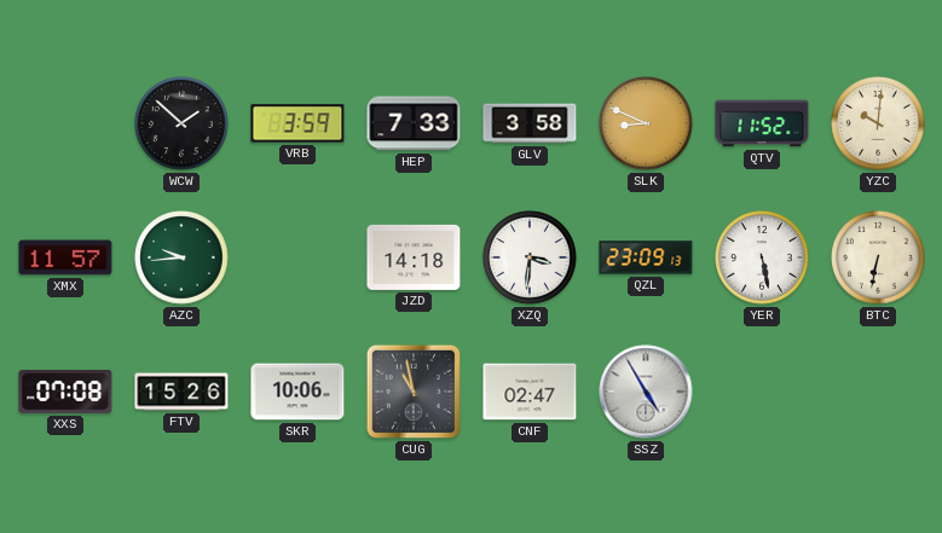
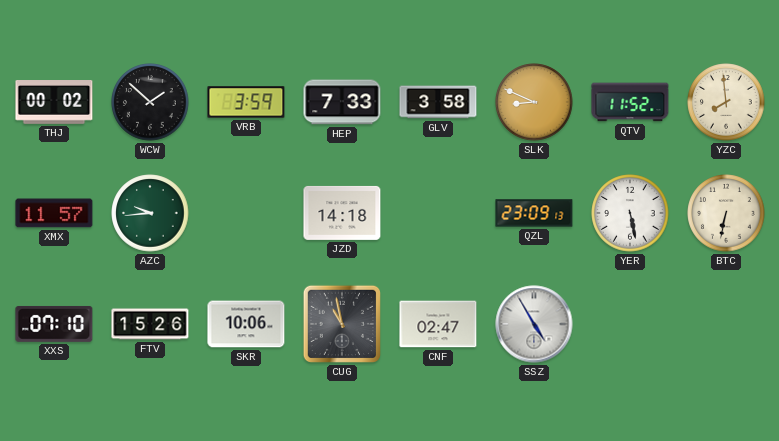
THJ: none -> 00:02
YZC: 10:01 -> 7:59
XZQ: 3:31 -> none
XXS: 07:08 -> 07:10
